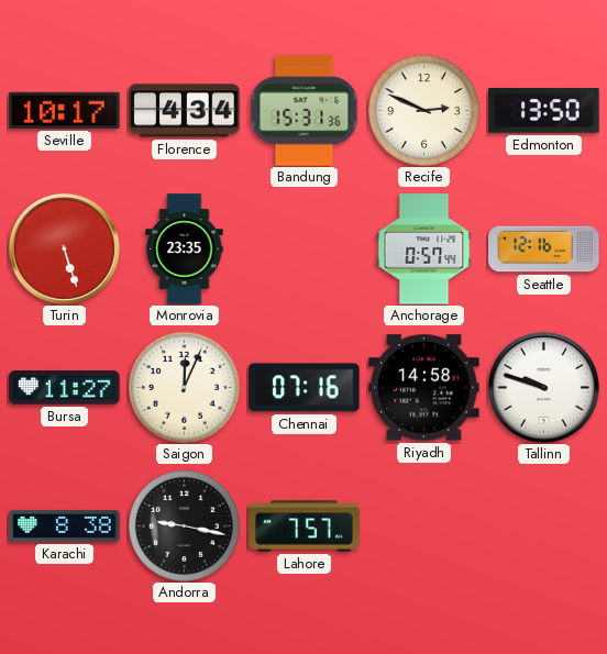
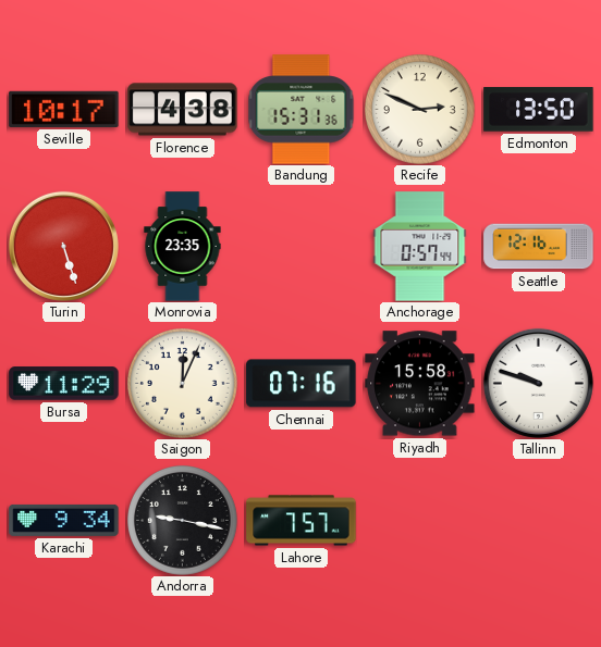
Florence: 4:34 -> 4:38
Bursa: 11:27 -> 11:29
Riyadh: 14:58 -> 15:58
Karachi: 8:38 -> 9:34
